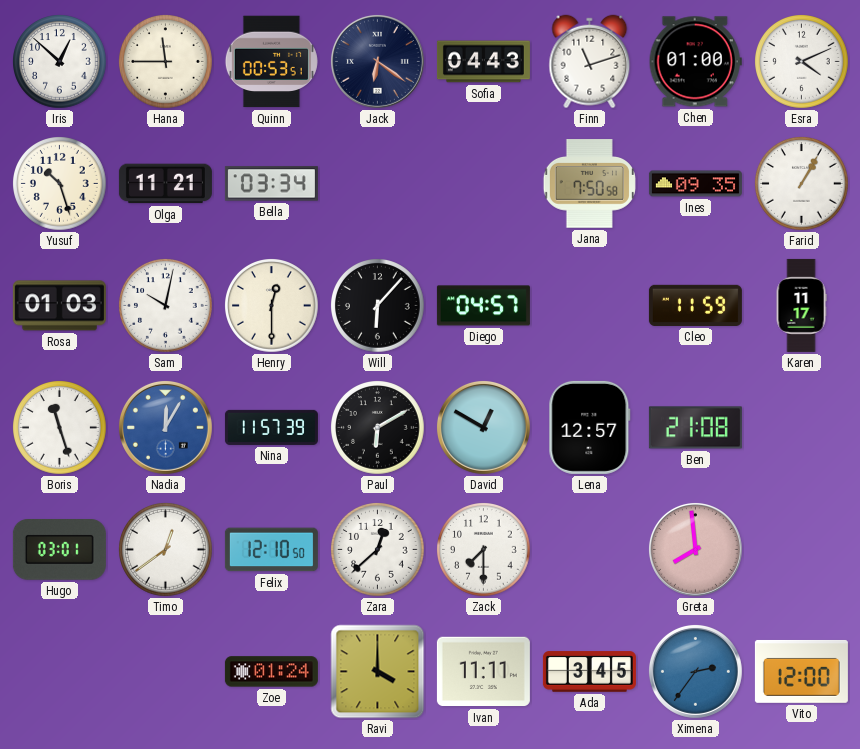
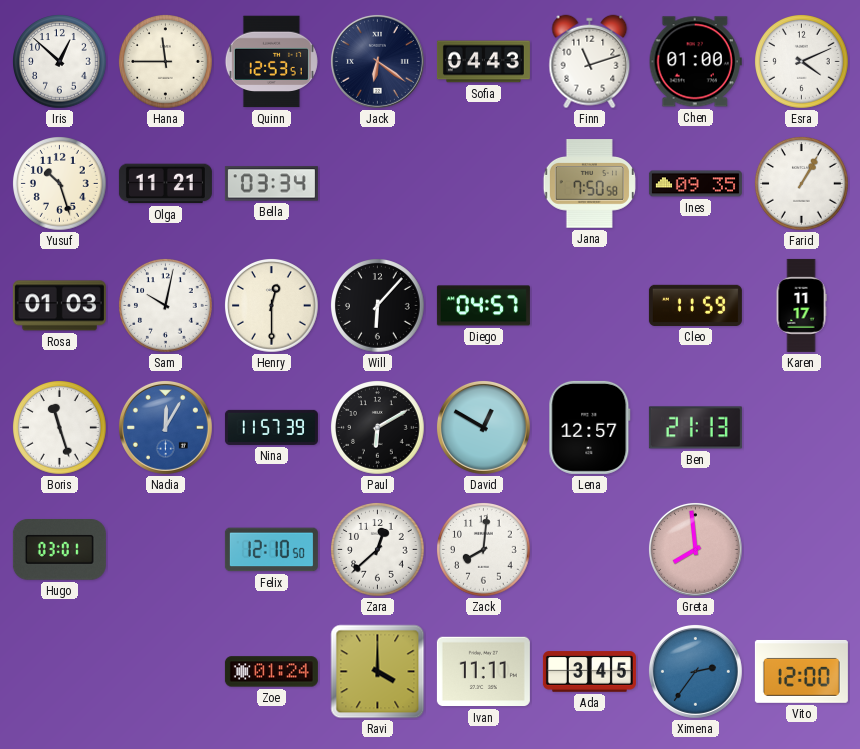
Quinn: 00:53 -> 12:53
Ben: 21:08 -> 21:13
Timo: 12:39 -> none
Zack: 7:30 -> 8:01
